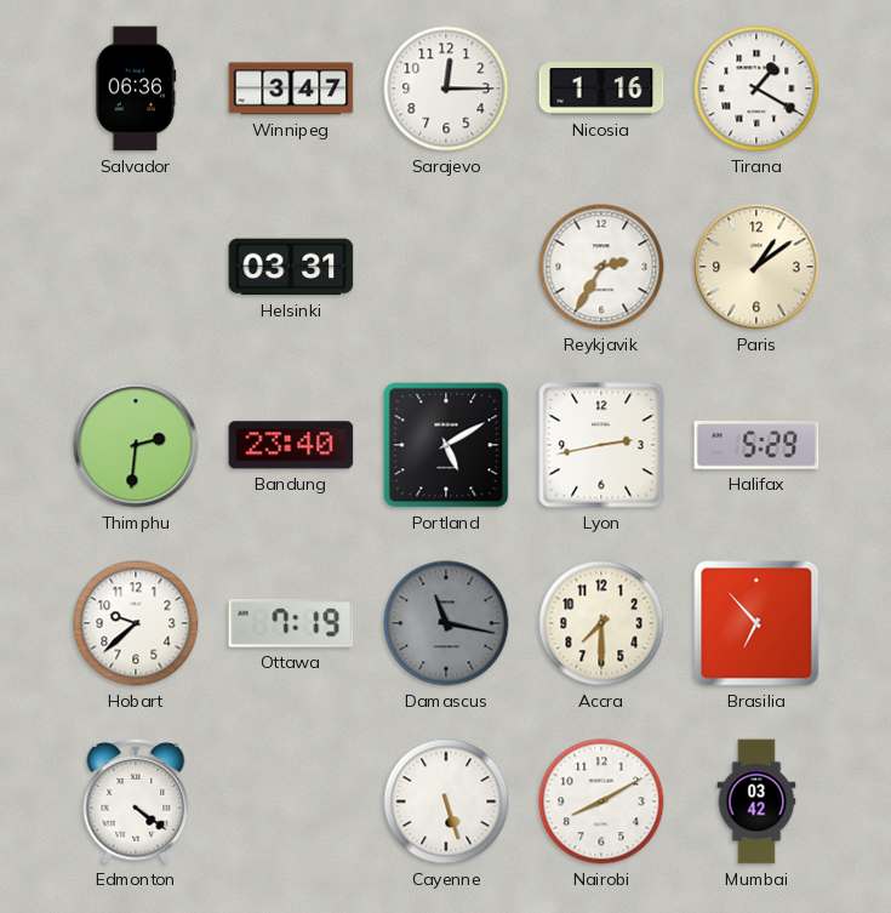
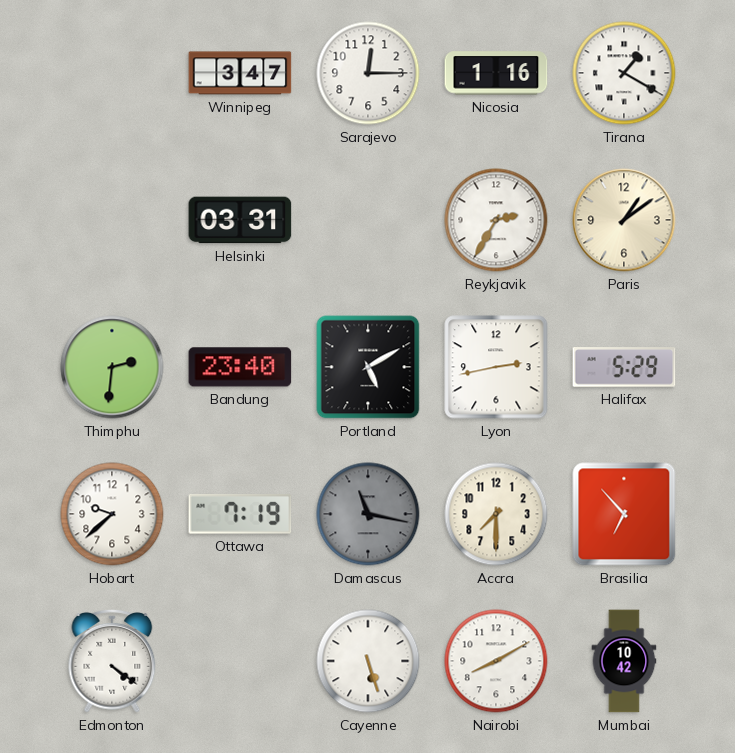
Salvador: 06:36 -> none
Mumbai: 03:42 -> 10:42
